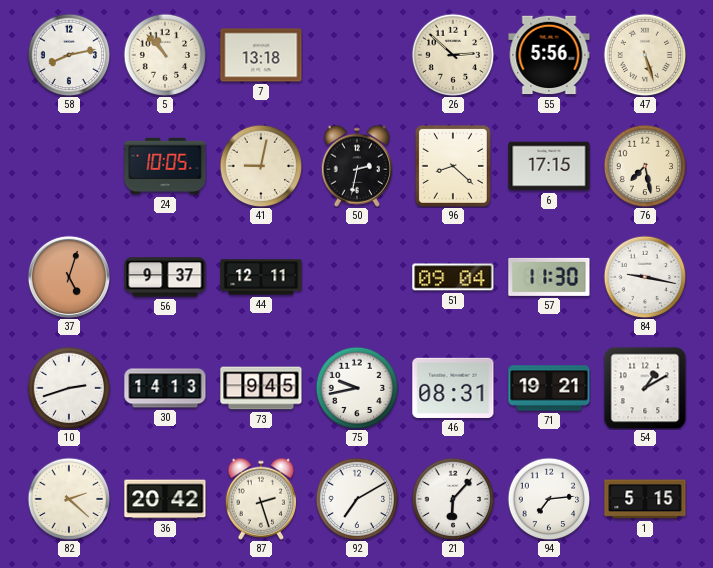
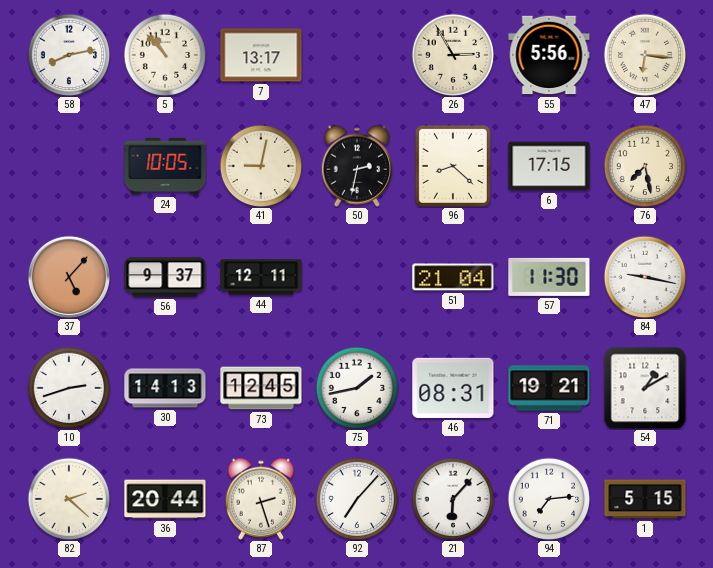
7: 13:18 -> 13:17
26: 2:52 -> 2:55
47: 5:27 -> 6:16
37: 5:03 -> 5:07
51: 09:04 -> 21:04
73: 9:45 -> 12:45
75: 9:43 -> 1:43
36: 20:42 -> 20:44
92: 7:10 -> 7:07
